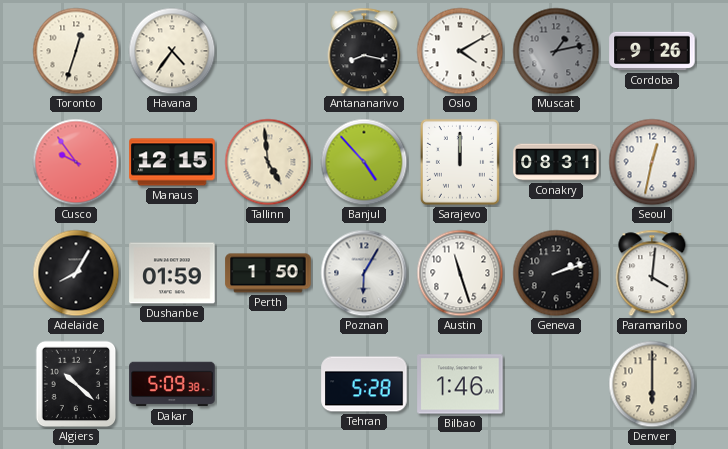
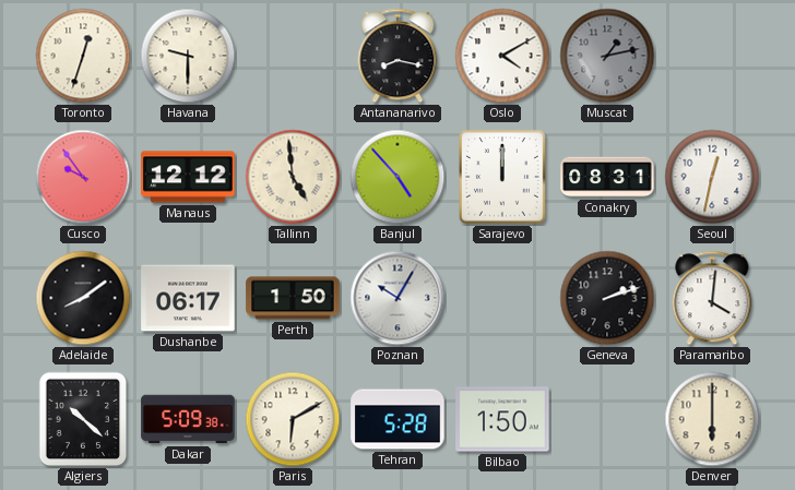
Havana: 4:36 -> 9:30
Cordoba: 9:26 -> none
Manaus: 12:15 -> 12:12
Adelaide: 8:05 -> 8:09
Dushanbe: 01:59 -> 06:17
Poznan: 6:05 -> 10:05
Austin: 11:27 -> none
Paris: none -> 6:10
Bilbao: 1:46 -> 1:50
